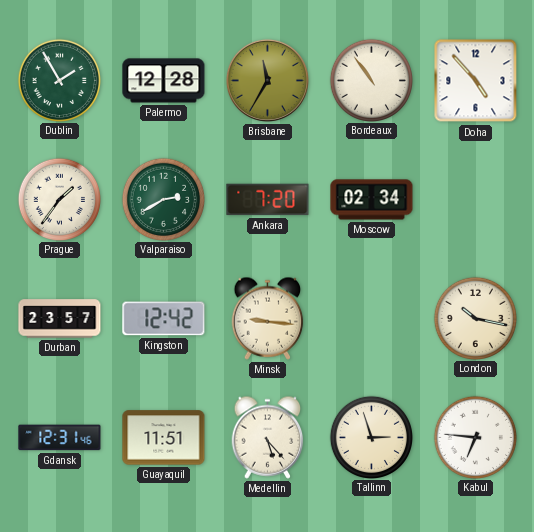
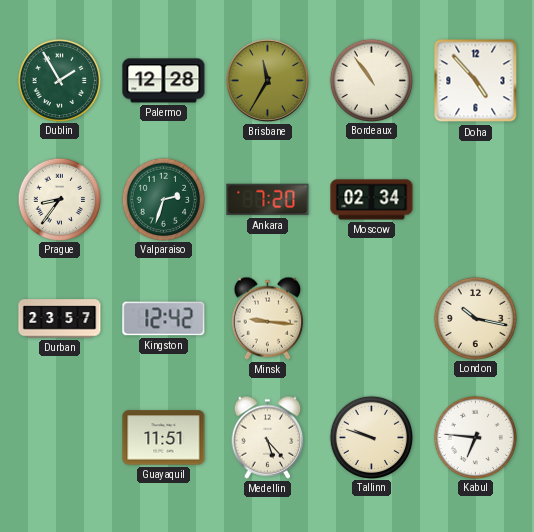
Prague: 1:36 -> 8:36
Valparaiso: 2:40 -> 2:33
Gdansk: 12:31 -> none
Tallinn: 2:57 -> 9:48
